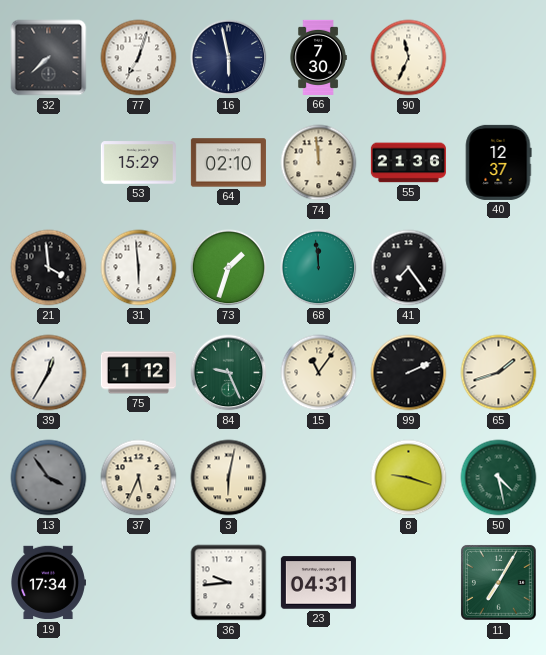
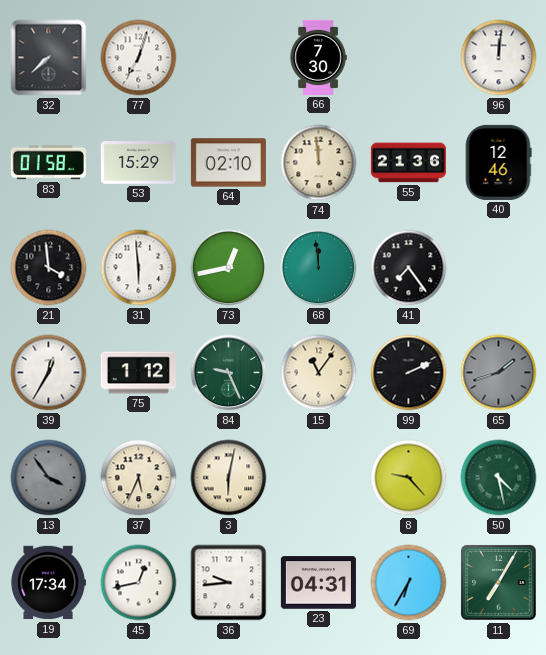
16: 5:58 -> none
90: 11:34 -> none
96: none -> 12:01
83: none -> 01:58
40: 12:37 -> 12:46
73: 1:33 -> 12:43
65 dial: cream -> grey
8: 9:18 -> 9:23
45: none -> 12:43
69: none -> 6:35
